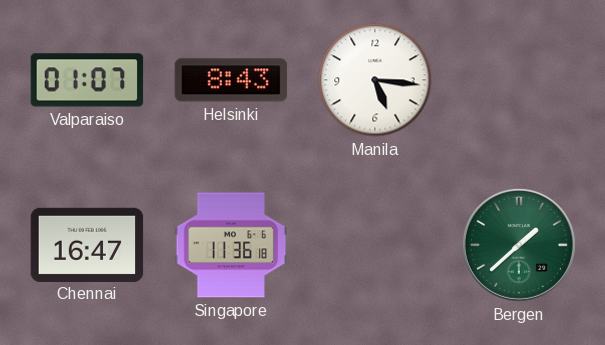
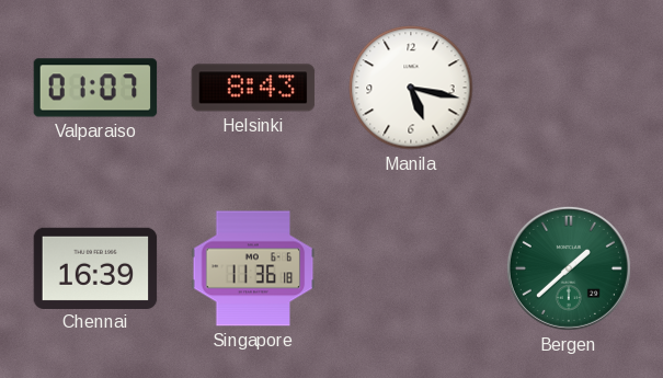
Manila: 5:16 -> 5:17
Chennai: 16:47 -> 16:39
